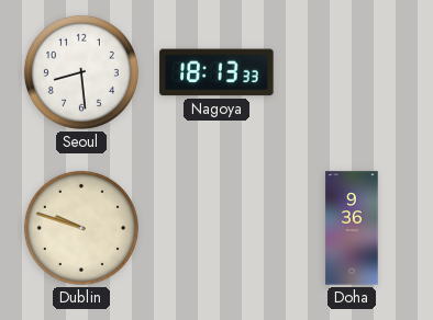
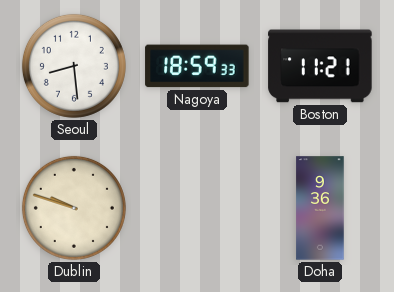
Nagoya: 18:13 -> 18:59
Boston: none -> 11:21
